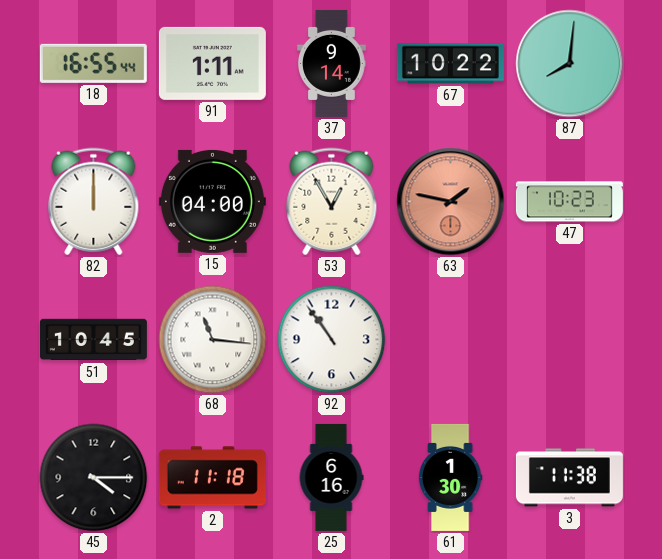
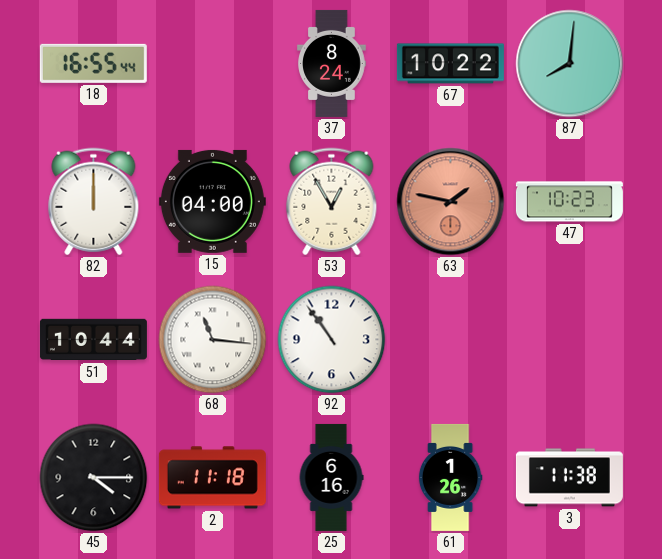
91: 1:11 -> none
37: 9:14 -> 8:24
51: 10:45 -> 10:44
61: 1:30 -> 1:26
